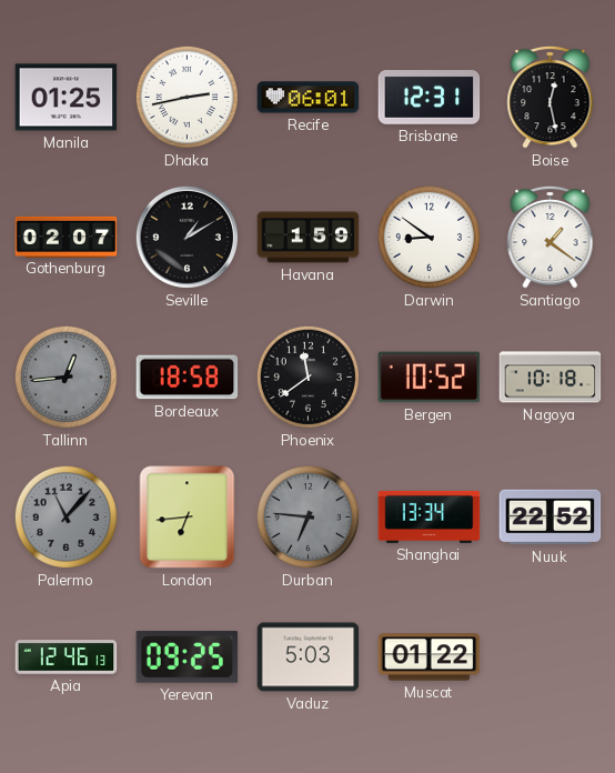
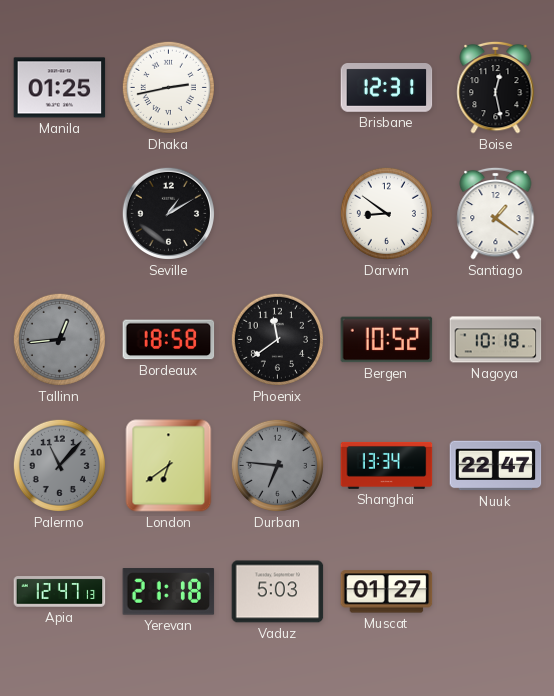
Recife: 06:01 -> none
Gothenburg: 02:07 -> none
Havana: 1:59 -> none
London: 6:44 -> 6:39
Nuuk: 22:52 -> 22:47
Apia: 12:46 -> 12:47
Yerevan: 09:25 -> 21:18
Muscat: 01:22 -> 01:27
